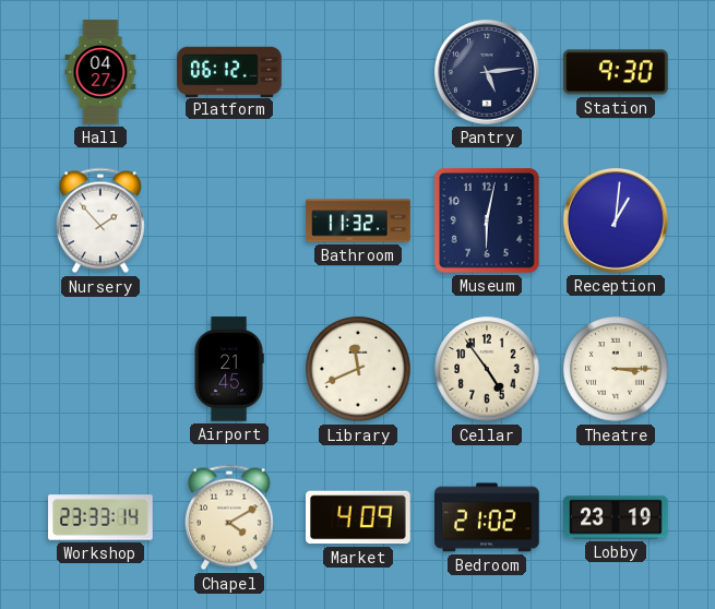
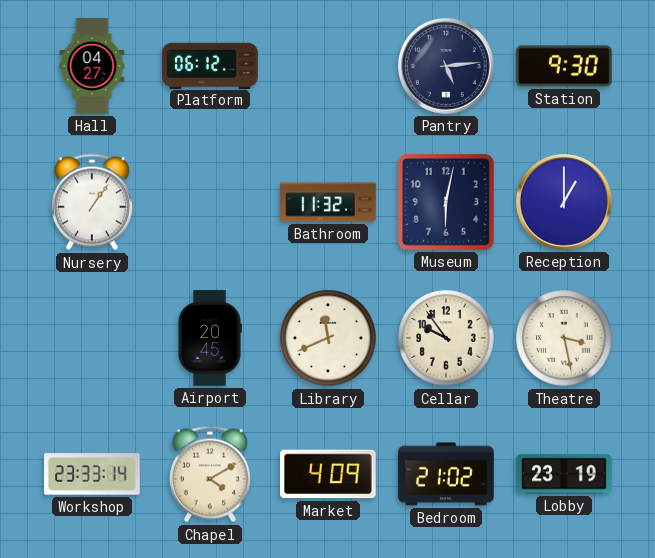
Nursery: 1:53 -> 1:06
Reception: 1:01 -> 1:00
Airport: 21:45 -> 20:45
Cellar: 4:54 -> 9:54
Theatre: 3:15 -> 3:28
